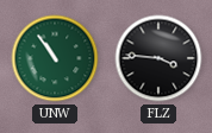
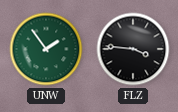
UNW: 10:54 -> 1:54
